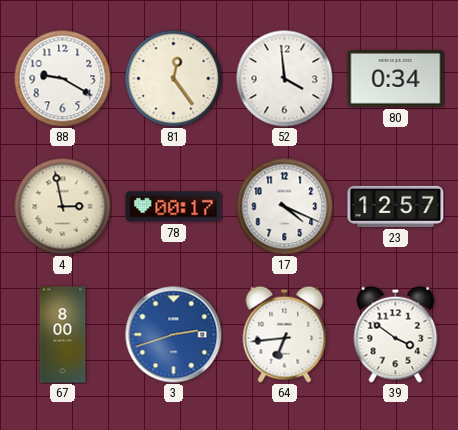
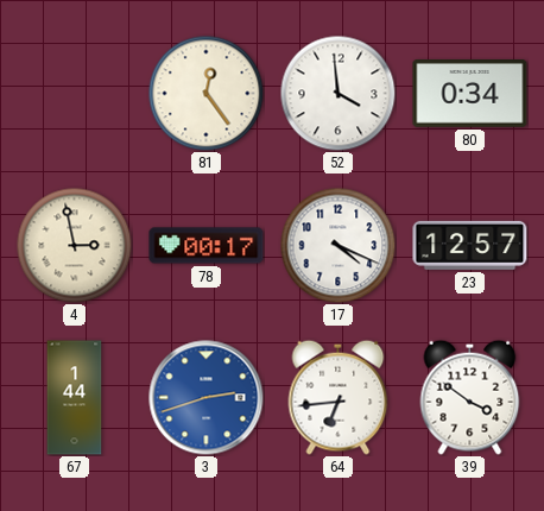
88: 9:20 -> none
67: 8:00 -> 1:44
